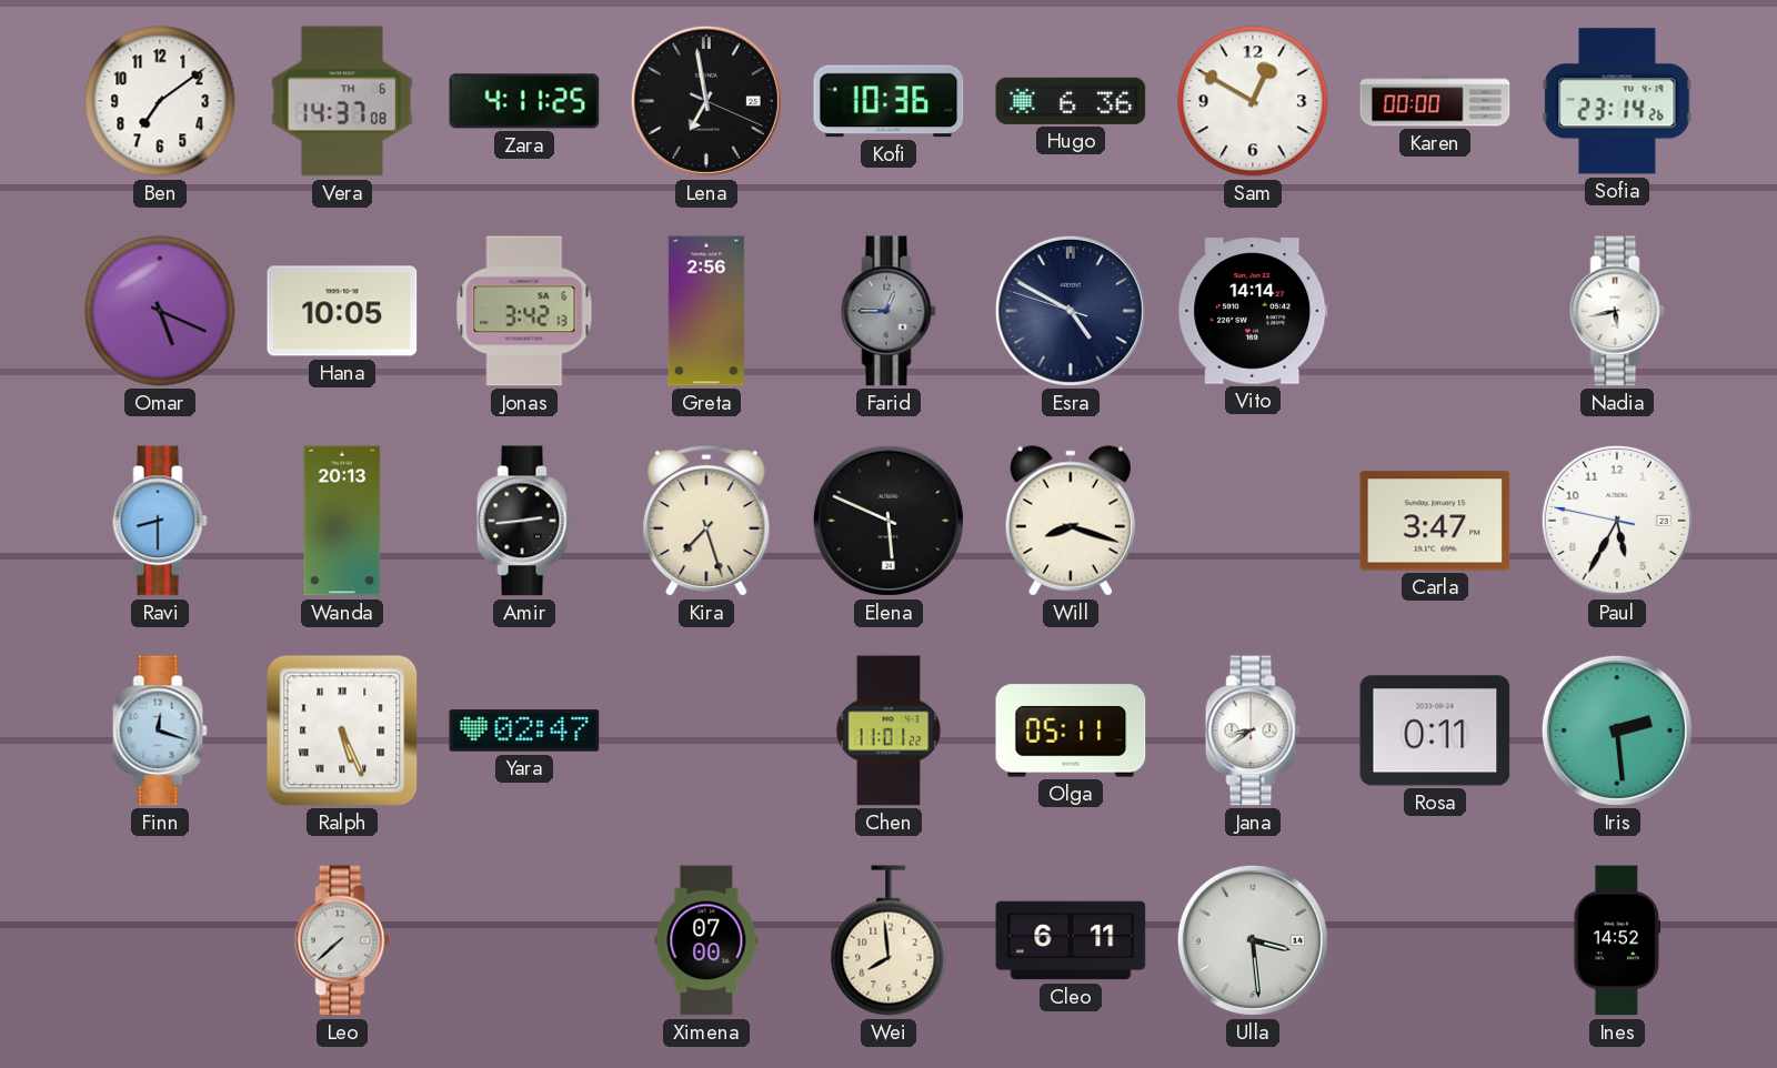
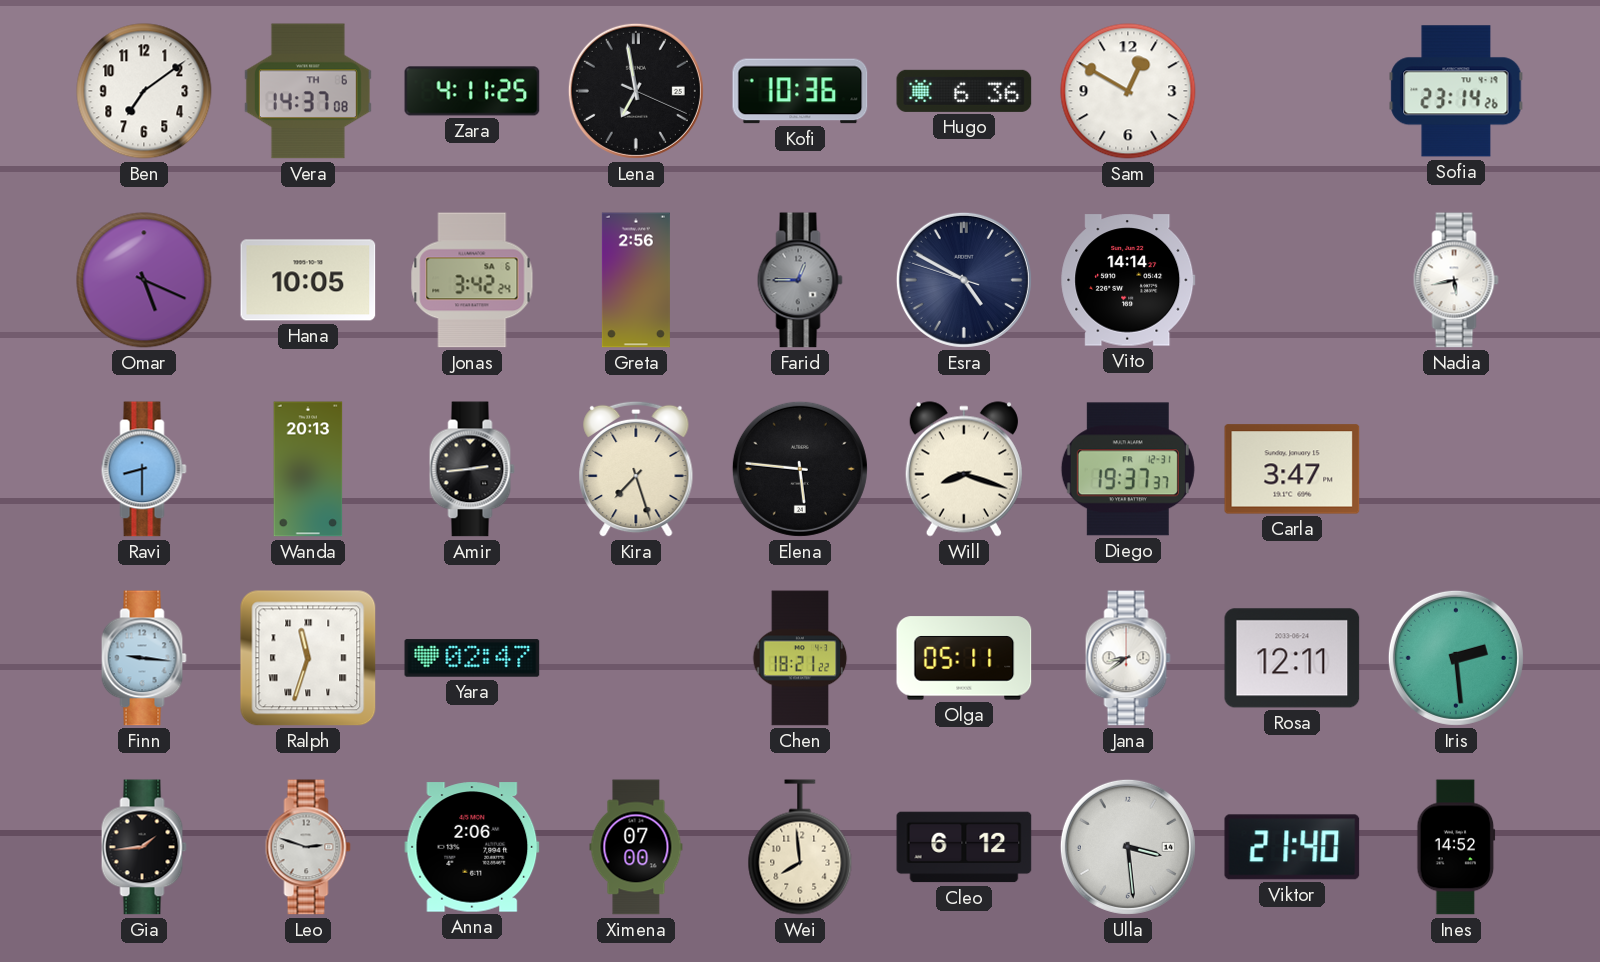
Karen: 00:00 -> none
Jonas: 3:42:13 -> 3:42:24
Elena: 5:49 -> 5:46
Diego: none -> 19:37
Paul: 5:34 -> none
Finn: 12:18 -> 9:16
Ralph: 5:26 -> 11:33
Chen: 11:01 -> 18:21
Rosa: 0:11 -> 12:11
Gia: none -> 1:44
Leo: 7:38 -> 2:48
Anna: none -> 2:06
Cleo: 6:11 -> 6:12
Viktor: none -> 21:40
